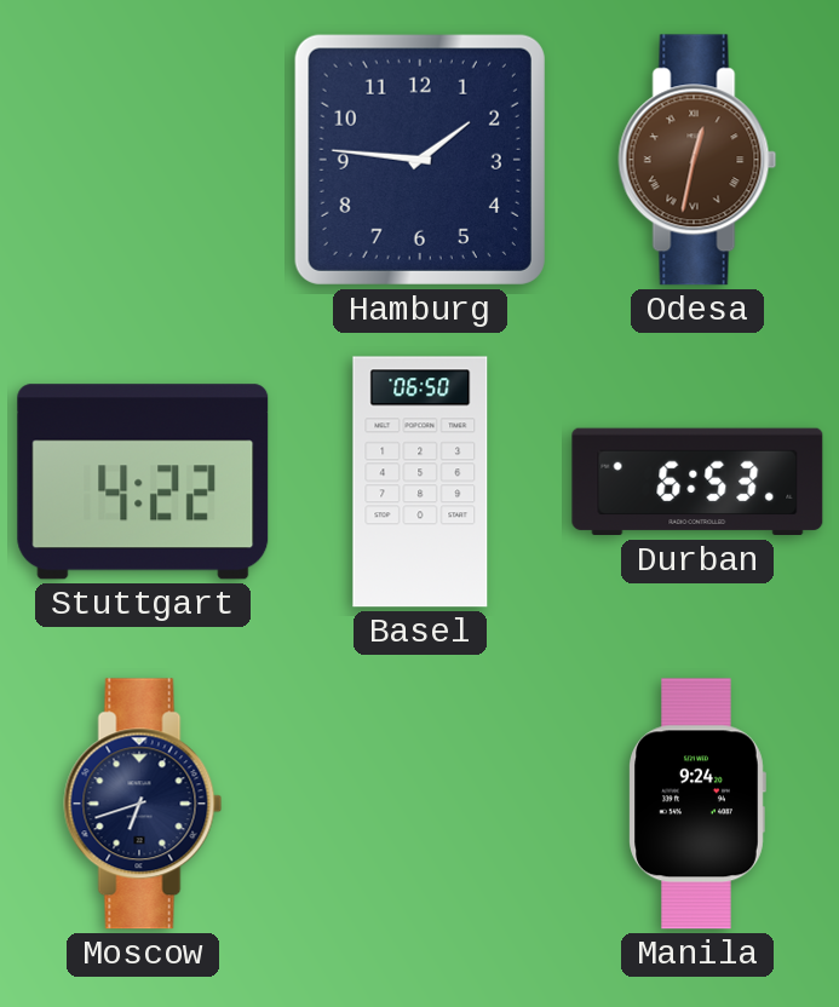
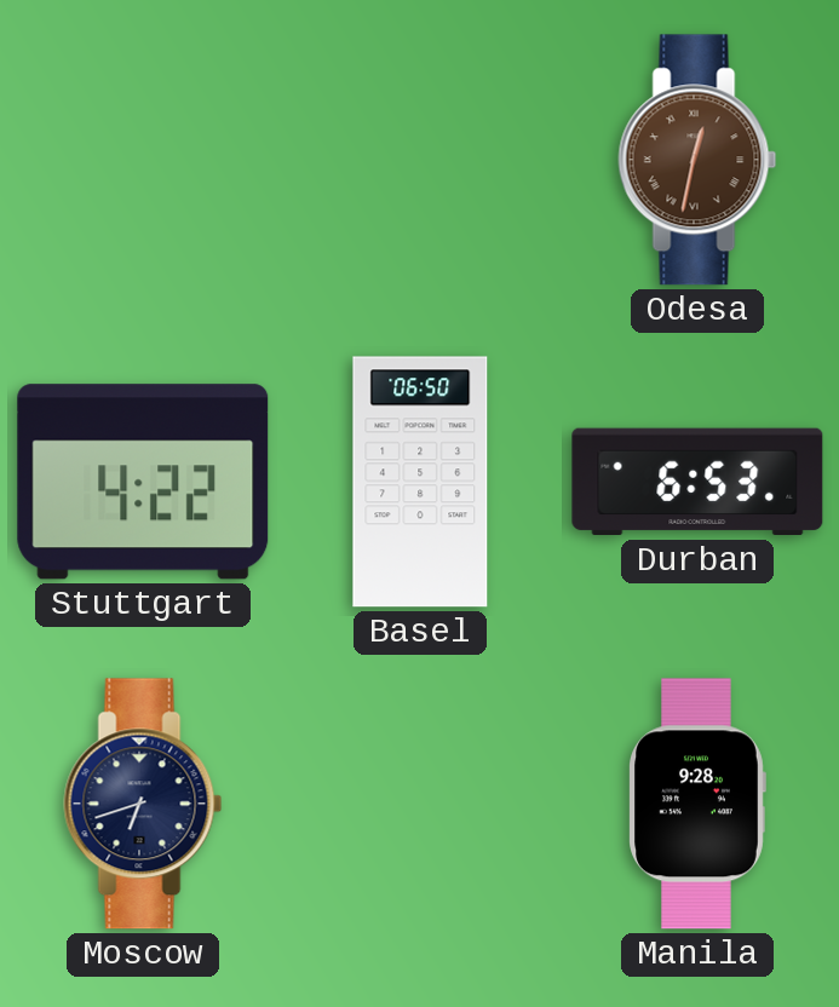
Hamburg: 1:46 -> none
Manila: 9:24 -> 9:28
